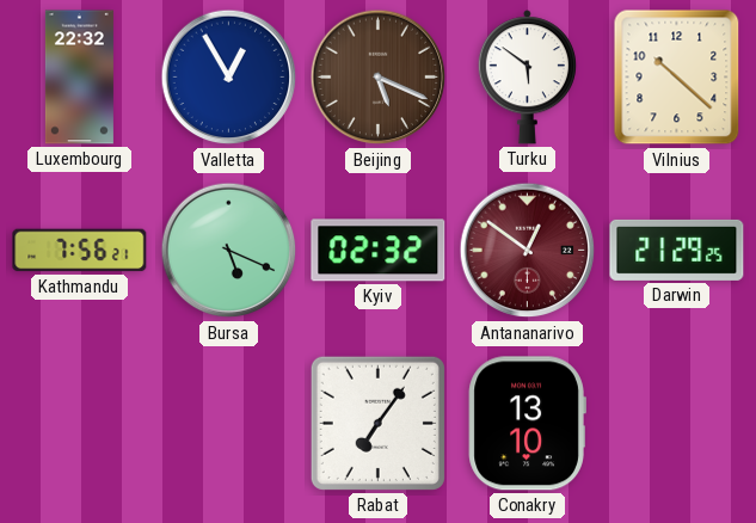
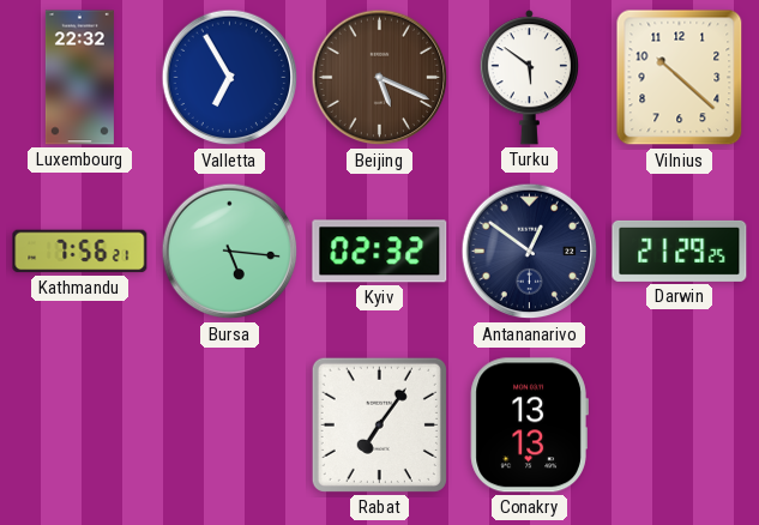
Valletta: 12:55 -> 6:55
Bursa: 5:19 -> 5:16
Antananarivo dial: burgundy -> navy
Conakry: 13:10 -> 13:13
